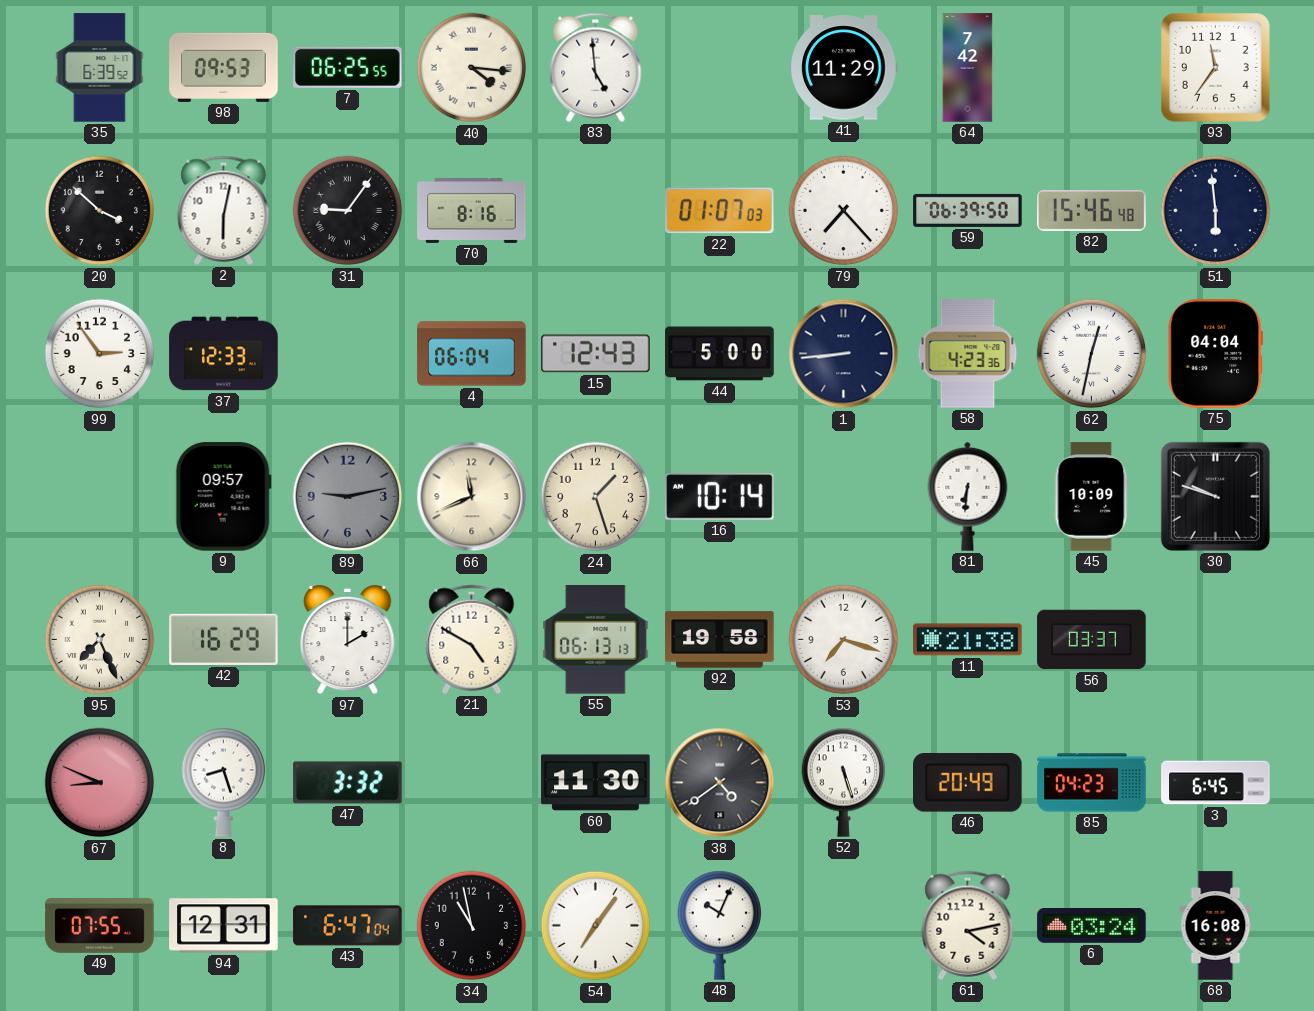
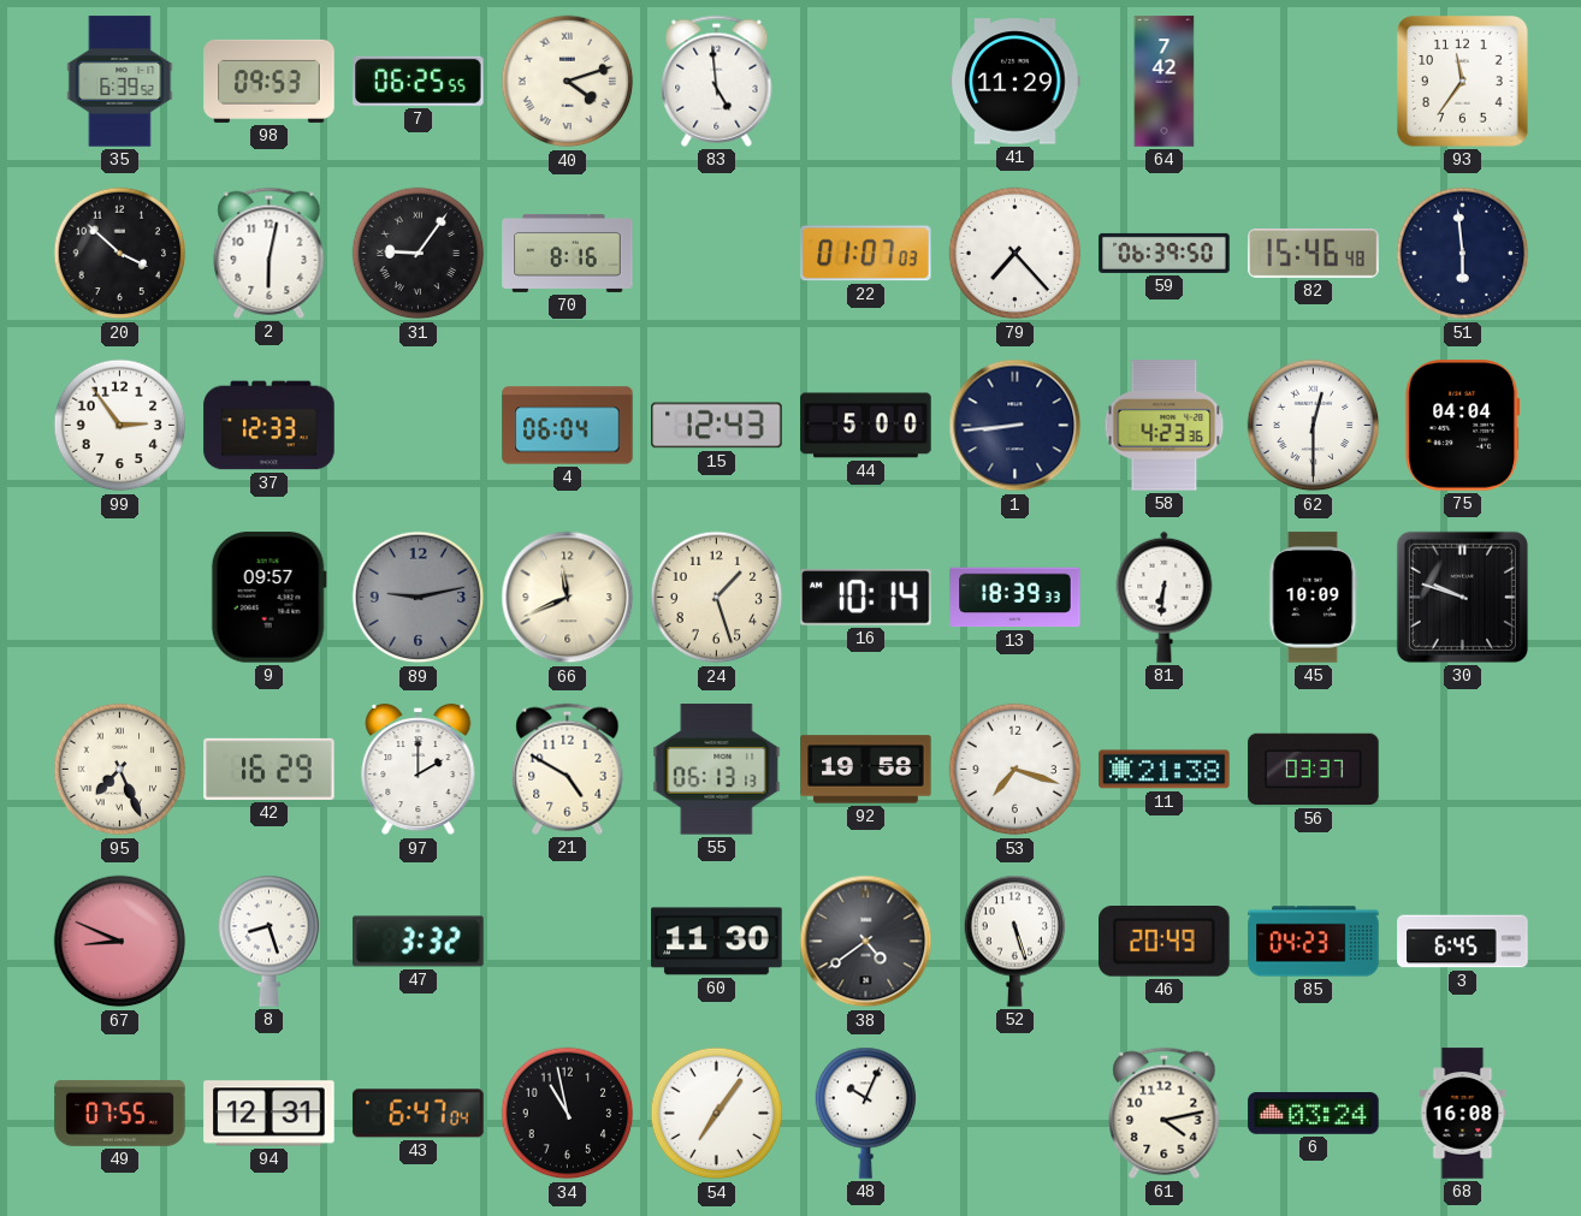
40: 4:16 -> 4:12
62: 12:32 -> 12:30
13: none -> 18:39
